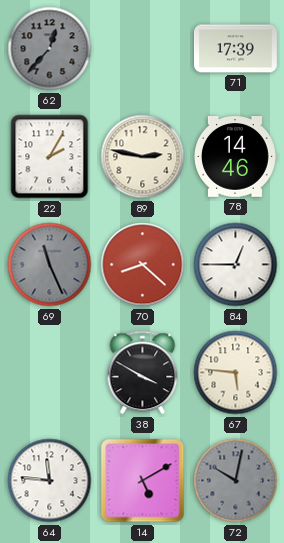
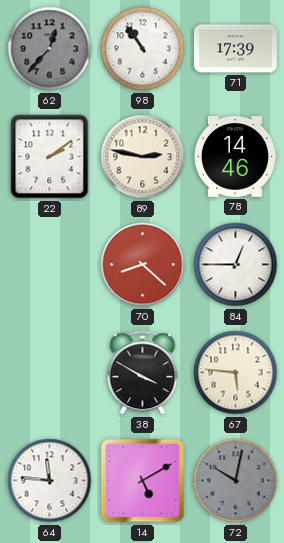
98: none -> 10:54
22: 2:05 -> 2:09
69: 11:26 -> none
